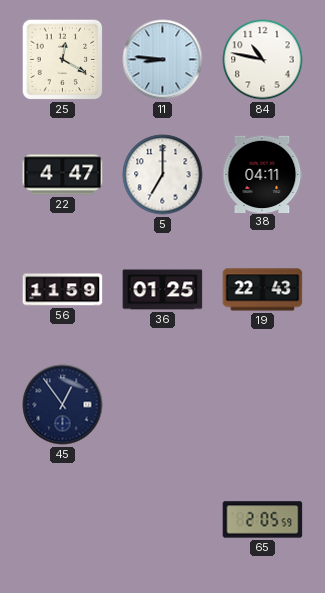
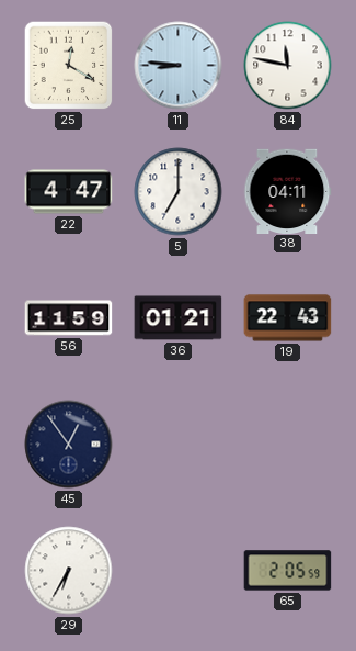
84: 10:47 -> 11:47
36: 01:25 -> 01:21
29: none -> 6:35
